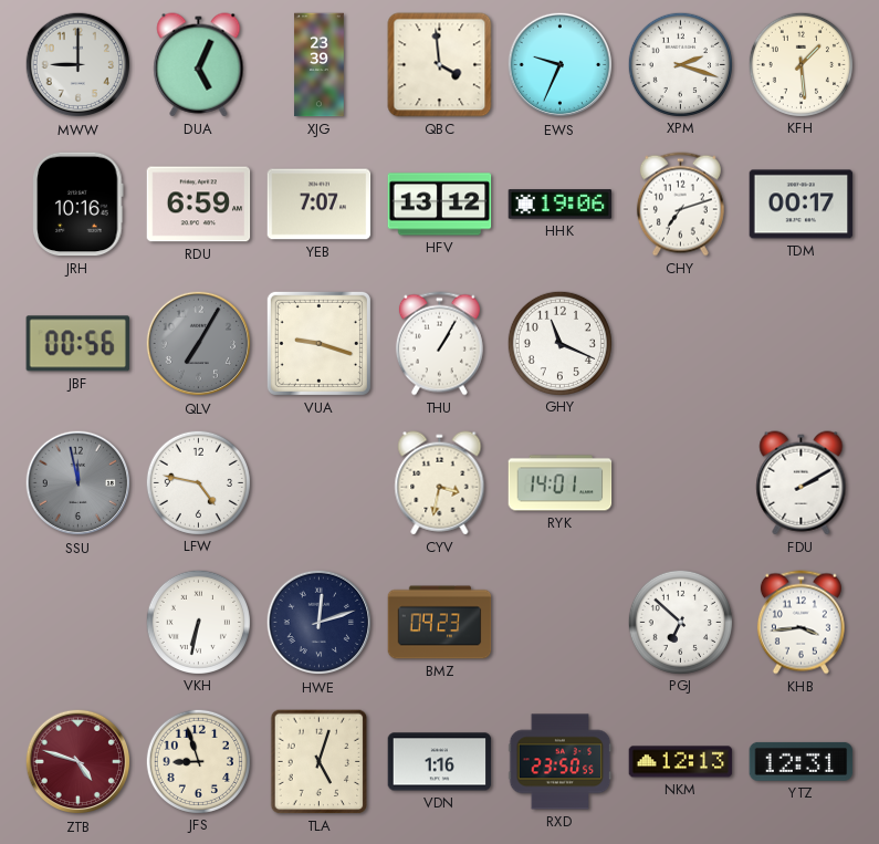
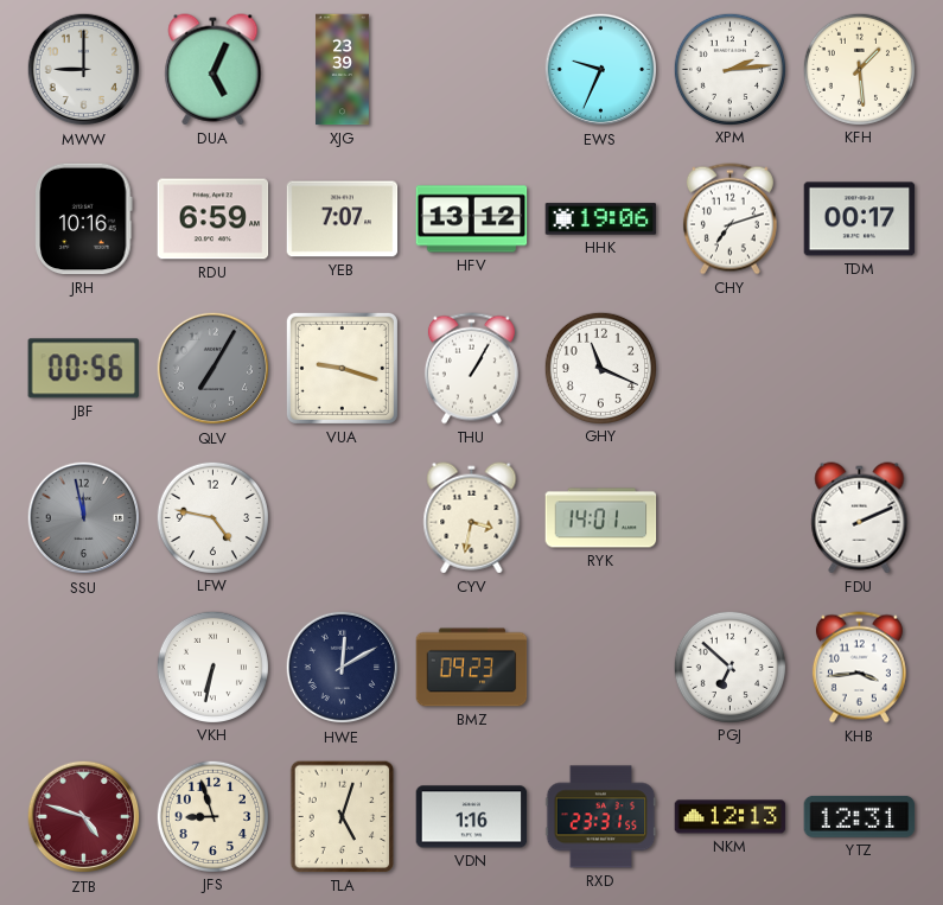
QBC: 3:59 -> none
XPM: 2:18 -> 2:14
FDU: 2:10 -> 2:11
HWE: 12:12 -> 12:10
RXD: 23:50 -> 23:31
